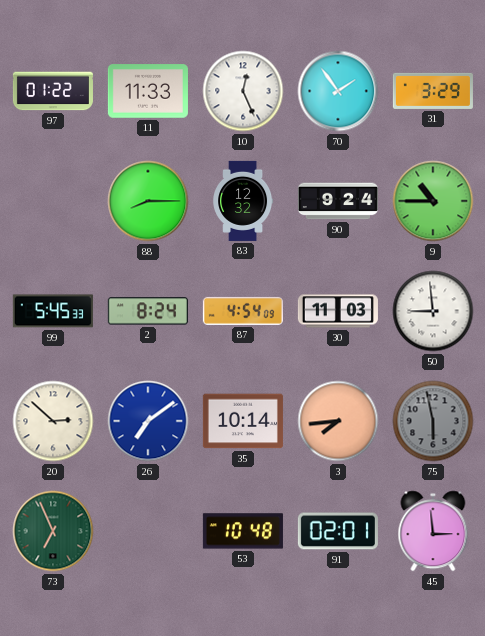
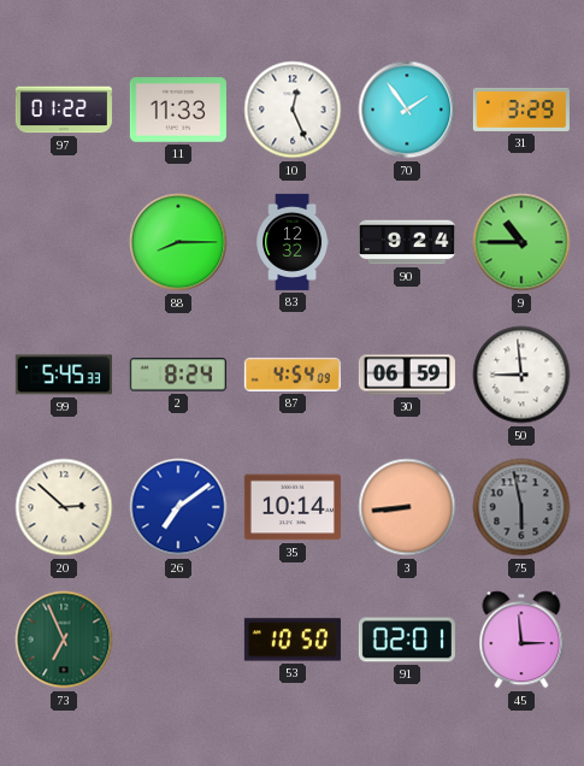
30: 11:03 -> 06:59
3: 7:44 -> 8:44
53: 10:48 -> 10:50
